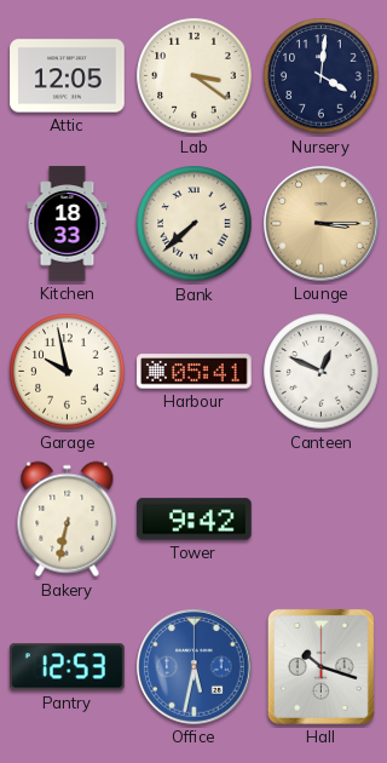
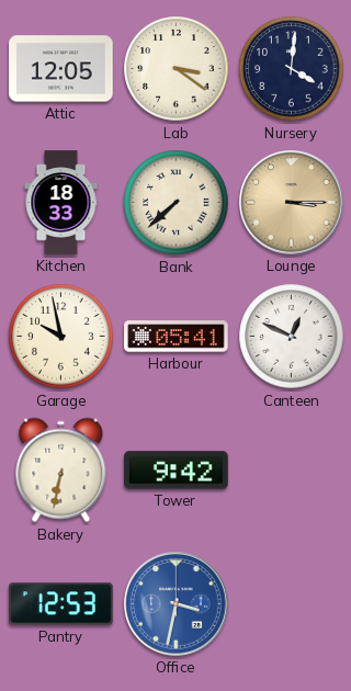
Office: 5:32 -> 3:32
Hall: 10:18 -> none
